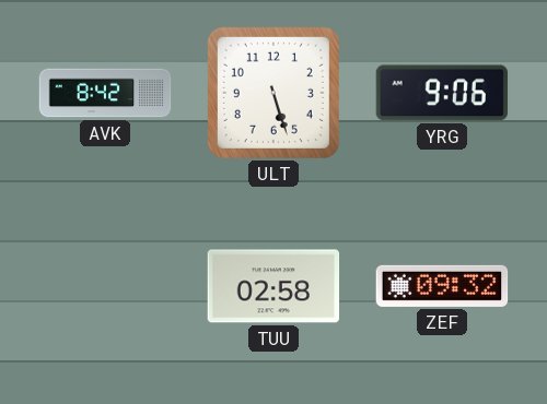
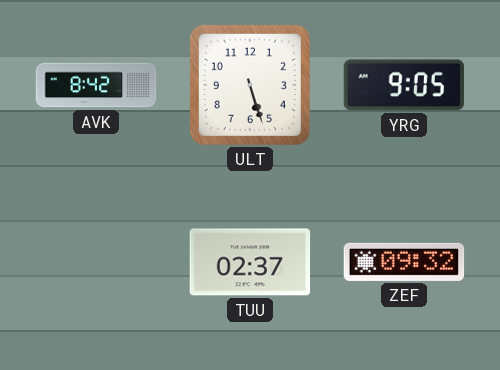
YRG: 9:06 -> 9:05
TUU: 02:58 -> 02:37
